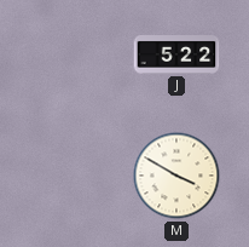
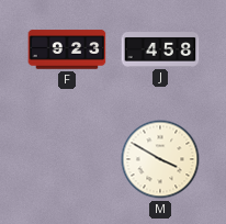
F: none -> 9:23
J: 5:22 -> 4:58
